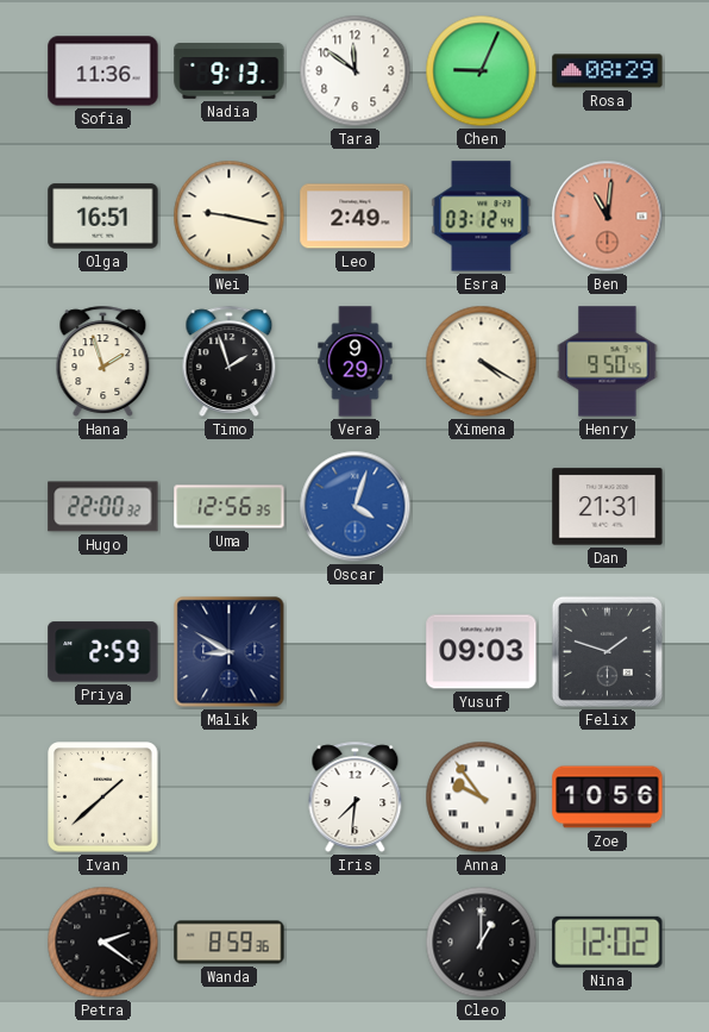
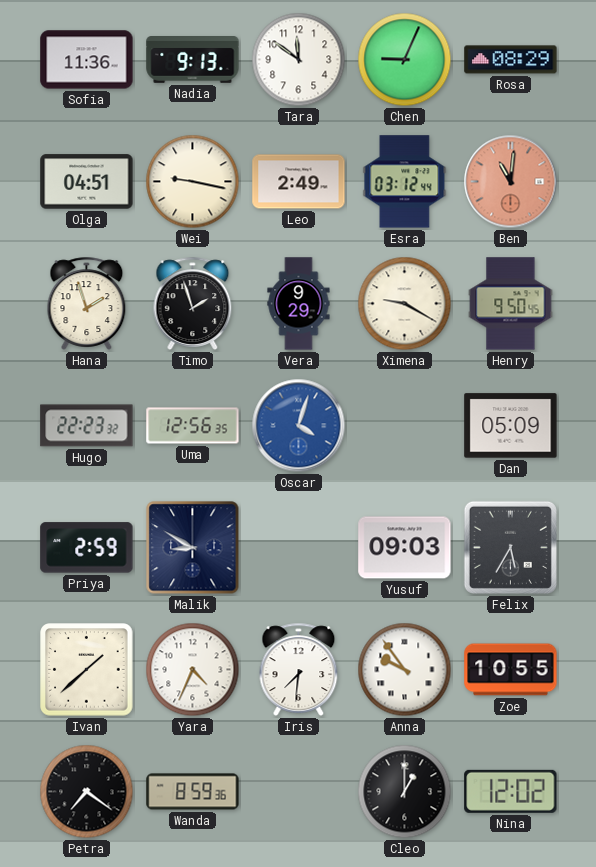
Olga: 16:51 -> 04:51
Ximena: 4:20 -> 9:20
Hugo: 22:00 -> 22:23
Dan: 21:31 -> 05:09
Felix: 1:48 -> 5:35
Yara: none -> 4:34
Zoe: 10:56 -> 10:55
Petra: 2:21 -> 7:21
